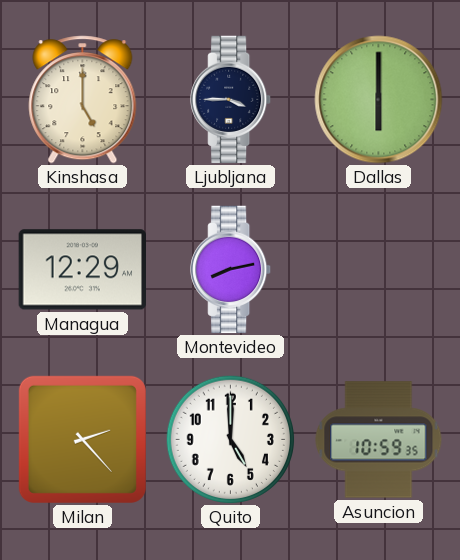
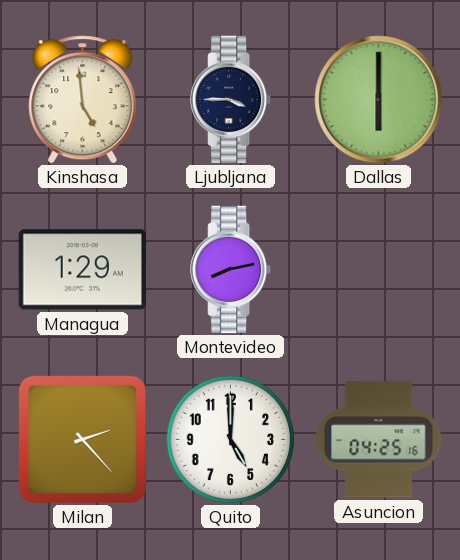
Kinshasa: 5:00 -> 4:59
Managua: 12:29 -> 1:29
Asuncion: 10:59 -> 04:25
